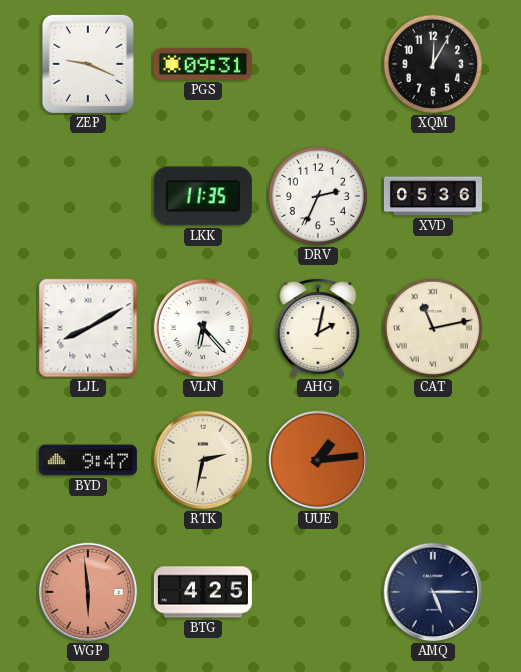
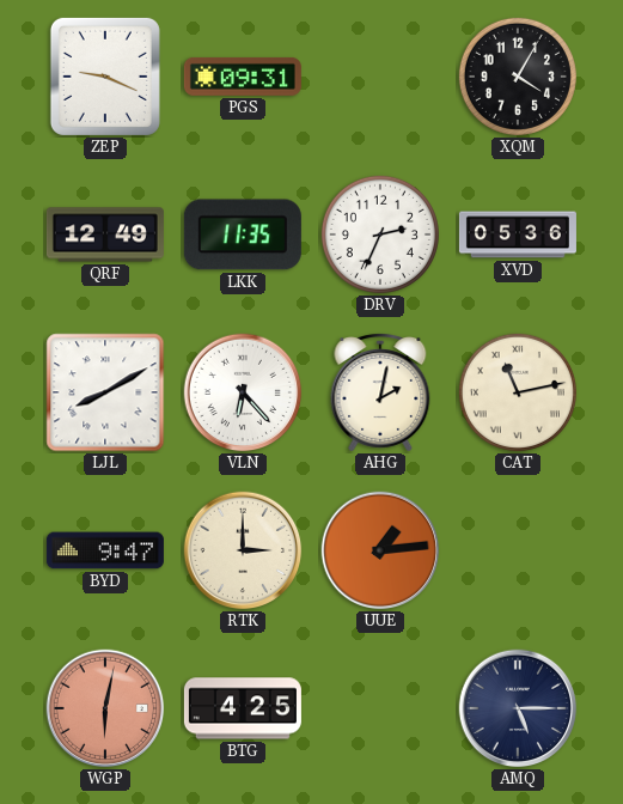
XQM: 12:05 -> 4:05
QRF: none -> 12:49
RTK: 2:32 -> 3:00
WGP: 5:59 -> 6:02
